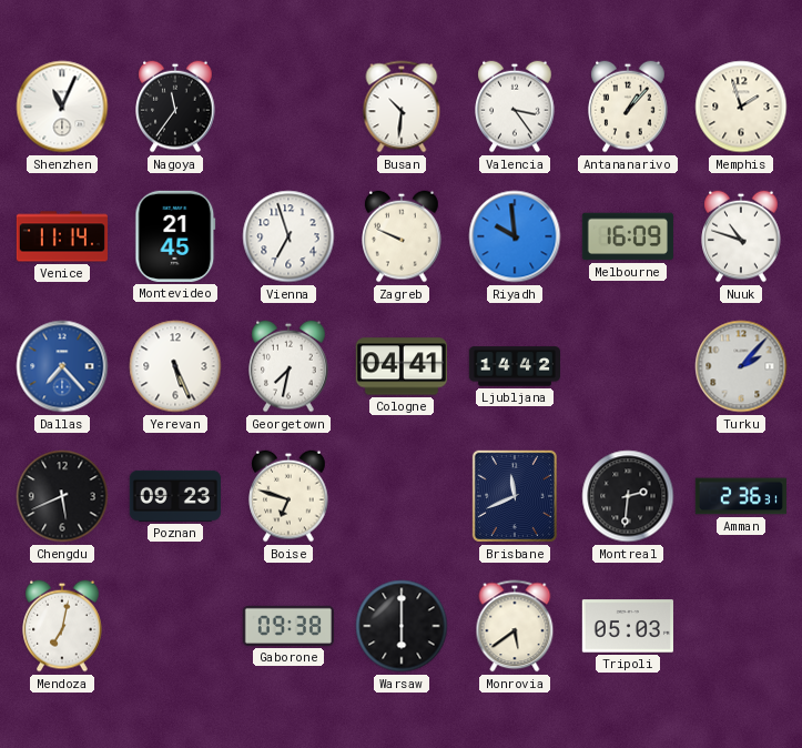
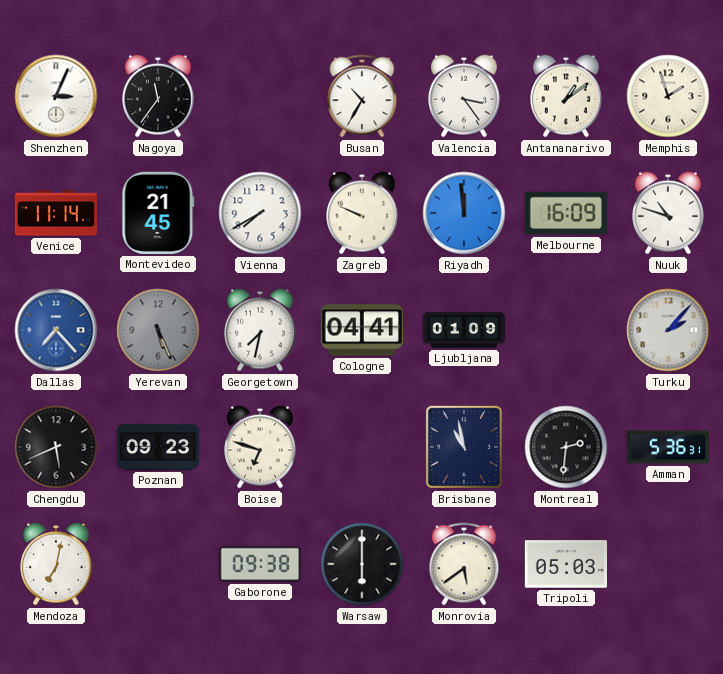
Shenzhen: 11:04 -> 3:04
Busan: 10:31 -> 10:35
Antananarivo: 1:07 -> 1:09
Vienna: 6:57 -> 7:40
Riyadh: 9:59 -> 11:59
Yerevan dial: white -> grey
Ljubljana: 14:42 -> 01:09
Brisbane: 11:41 -> 10:58
Amman: 2:36 -> 5:36
